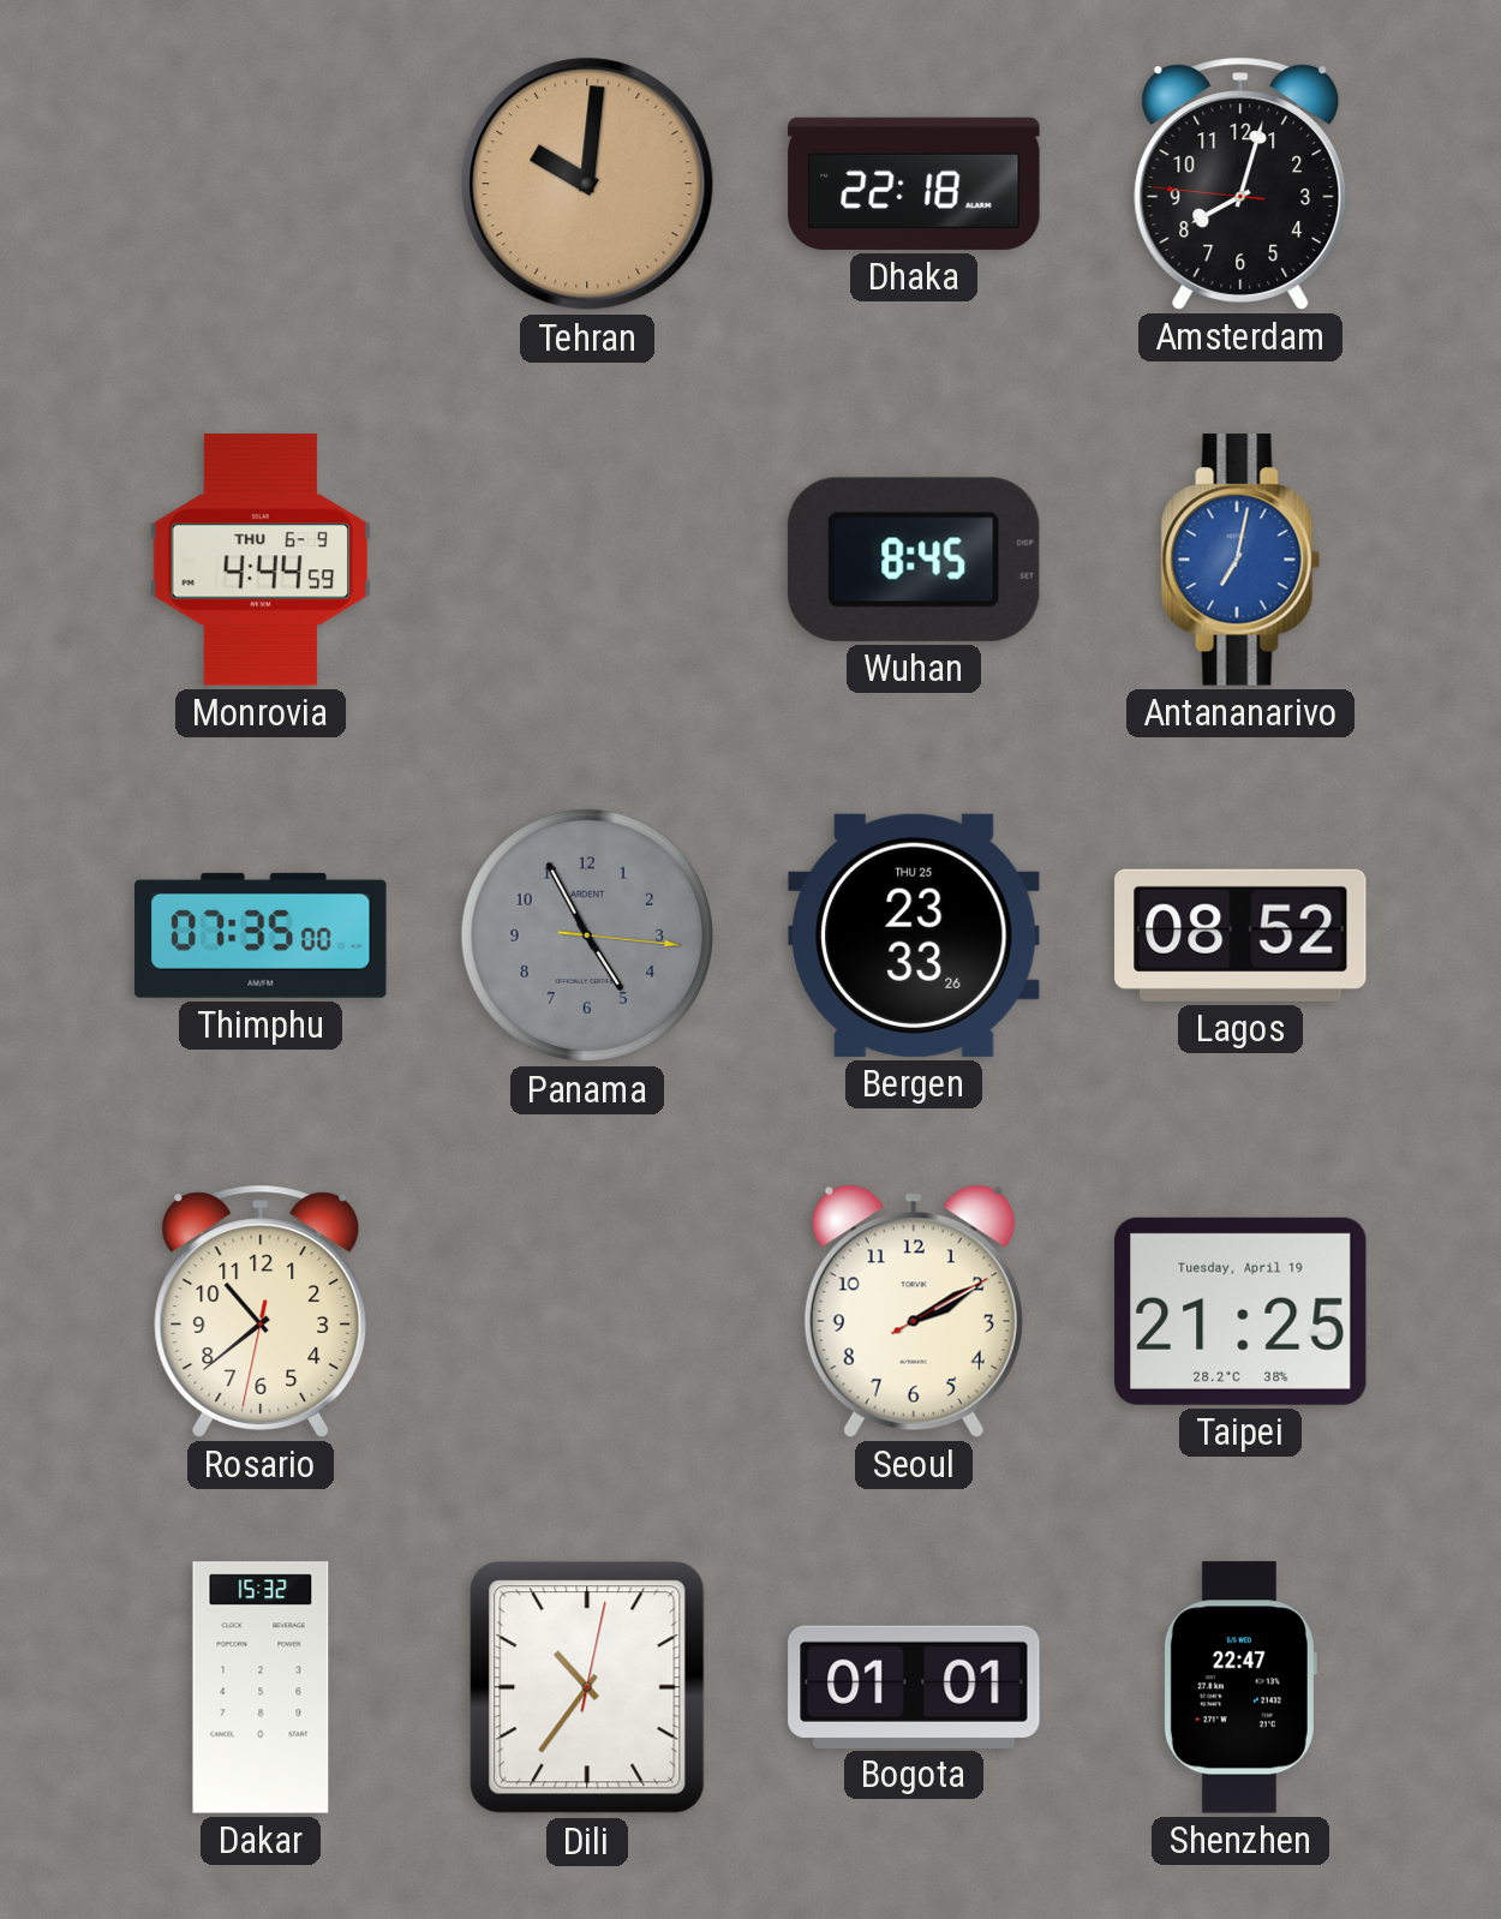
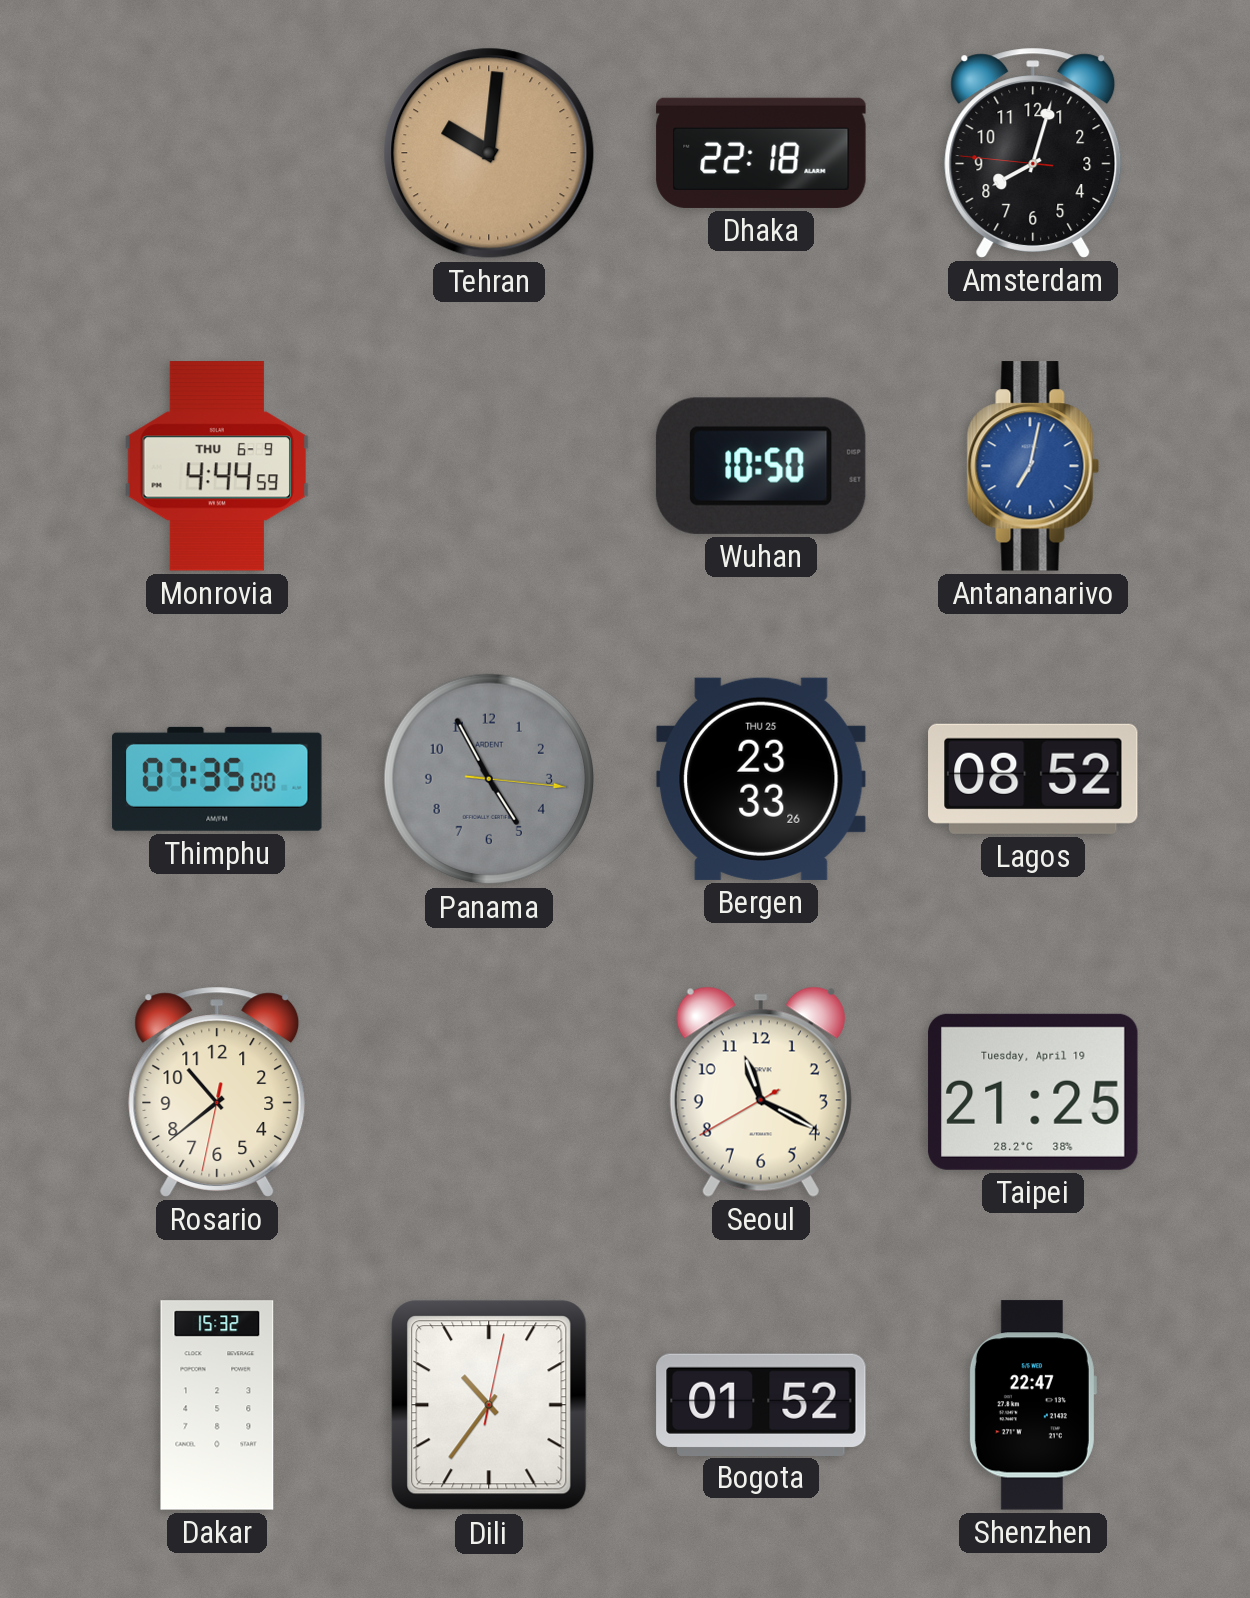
Wuhan: 8:45 -> 10:50
Seoul: 2:10 -> 11:19
Bogota: 01:01 -> 01:52
